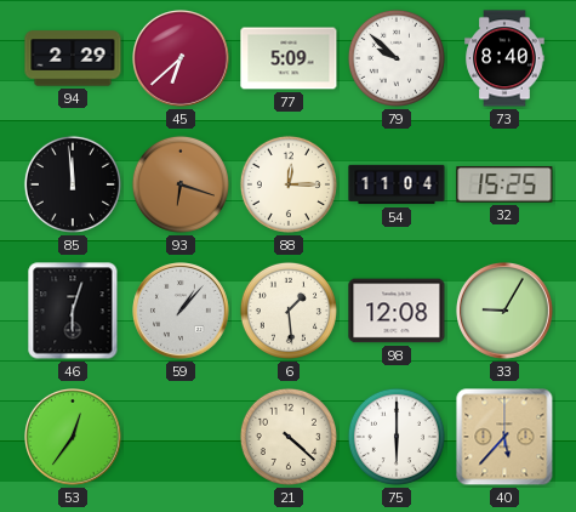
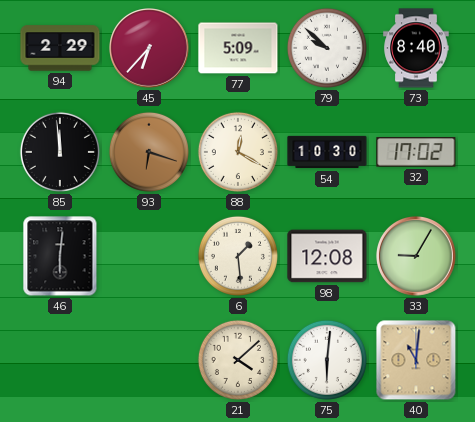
45: 6:38 -> 6:37
88: 12:15 -> 12:20
54: 11:04 -> 10:30
32: 15:25 -> 17:02
46: 6:03 -> 6:01
59: 1:07 -> none
53: 12:36 -> none
21: 4:22 -> 4:08
75: 6:00 -> 6:01
40: 5:37 -> 11:01
